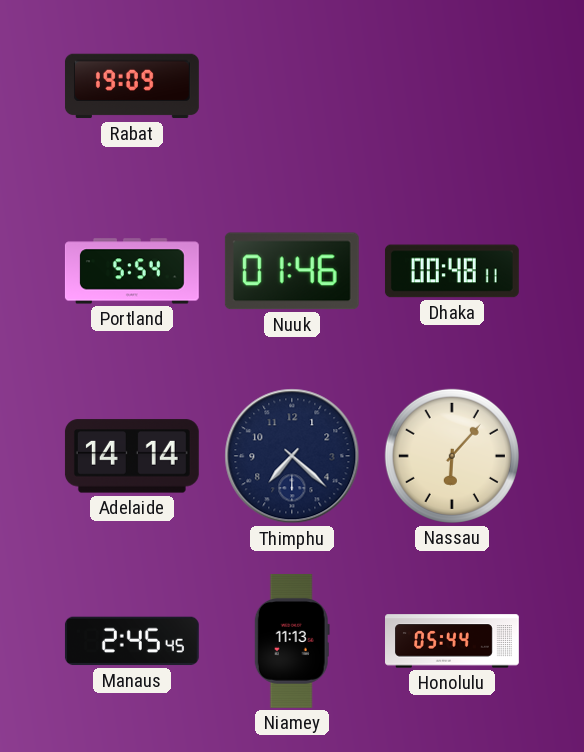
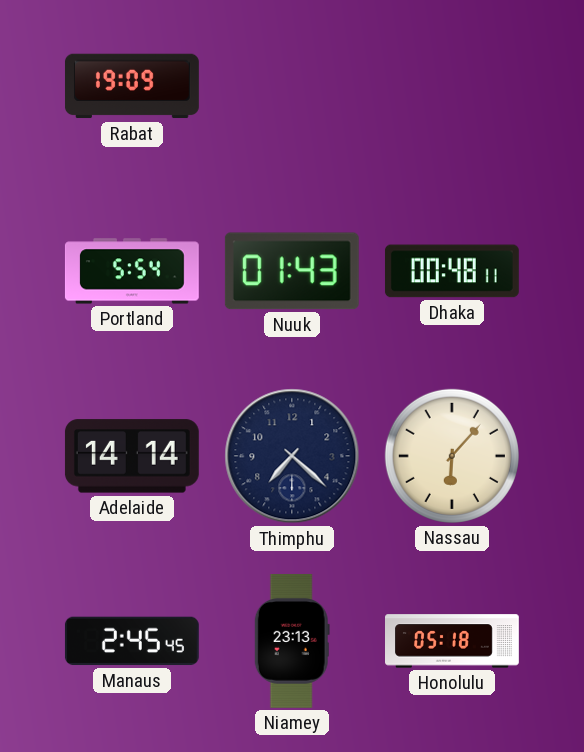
Nuuk: 01:46 -> 01:43
Niamey: 11:13 -> 23:13
Honolulu: 05:44 -> 05:18
